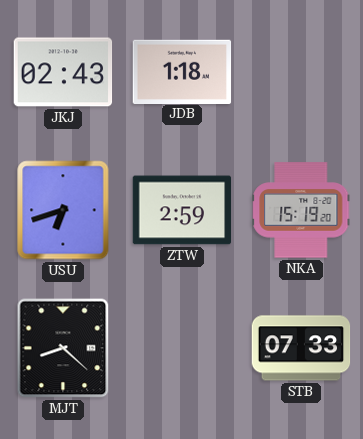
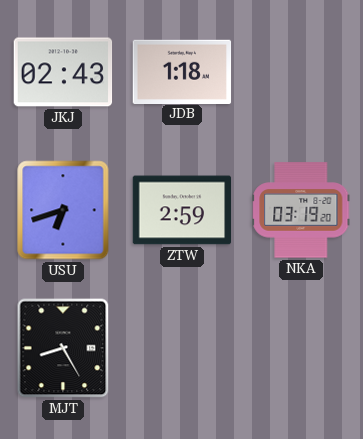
NKA: 15:19 -> 03:19
MJT: 8:22 -> 8:25
STB: 07:33 -> none
